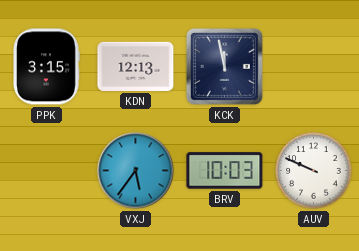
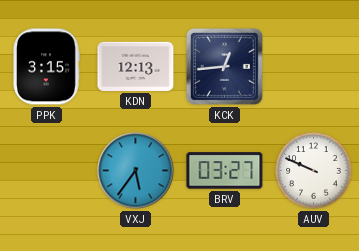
KCK: 11:58 -> 12:44
BRV: 10:03 -> 03:27
